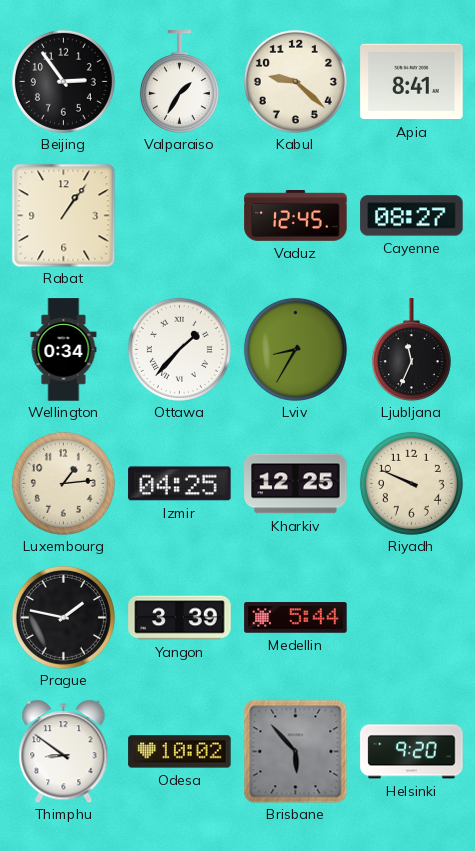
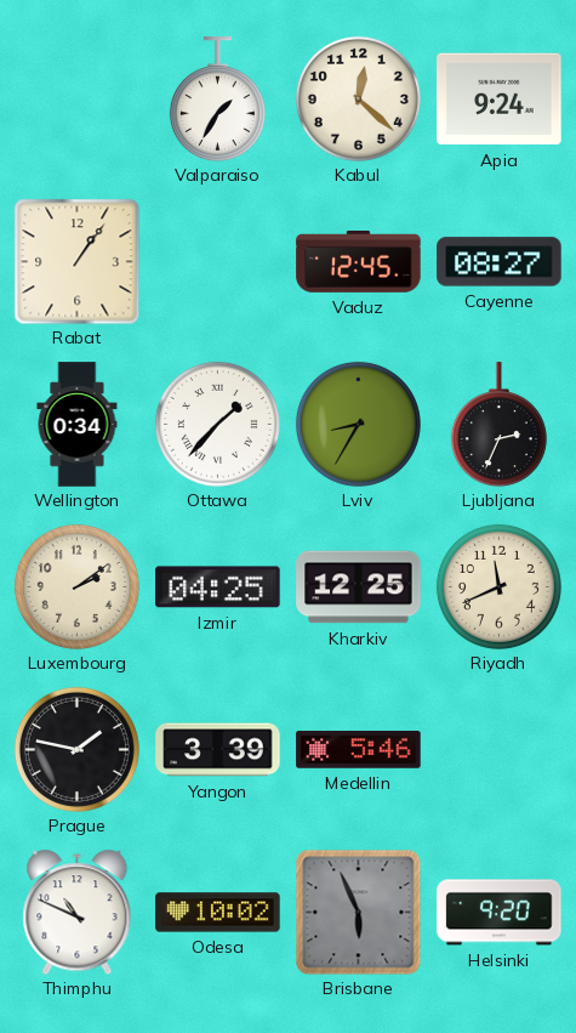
Beijing: 2:54 -> none
Kabul: 9:22 -> 12:22
Apia: 8:41 -> 9:24
Ljubljana: 11:34 -> 2:34
Luxembourg: 1:14 -> 2:09
Riyadh: 9:49 -> 11:41
Medellin: 5:44 -> 5:46
Thimphu: 8:51 -> 10:49
Brisbane: 5:53 -> 5:56
